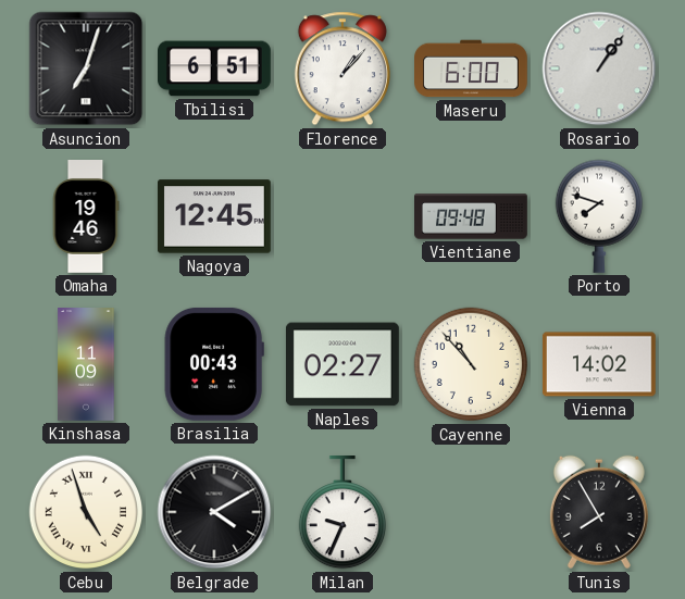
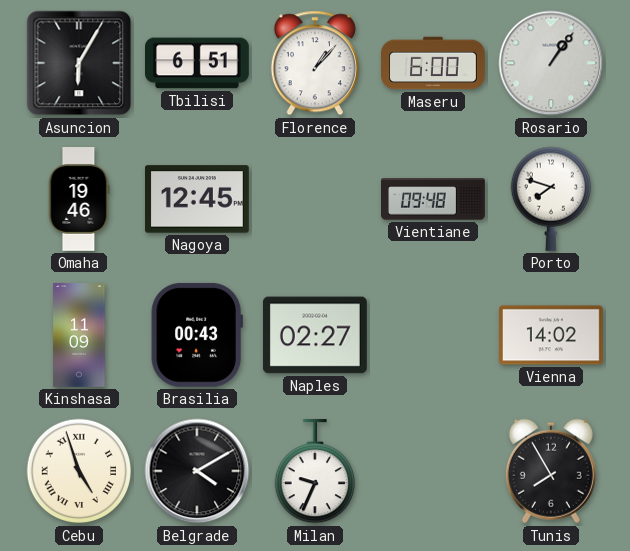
Asuncion: 7:03 -> 6:05
Cayenne: 10:53 -> none
